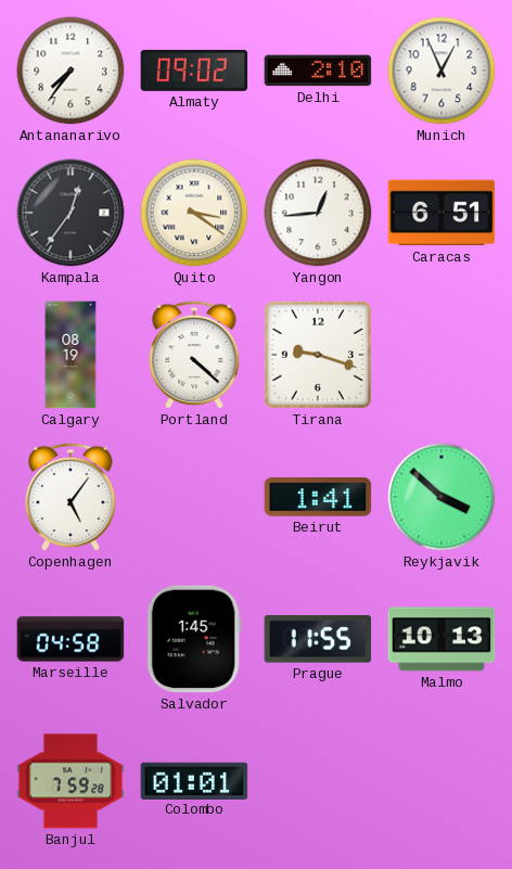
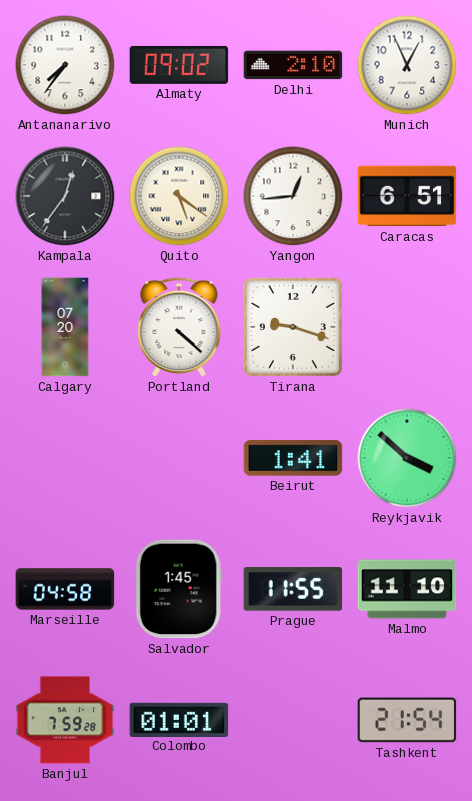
Quito: 3:21 -> 5:21
Calgary: 08:19 -> 07:20
Copenhagen: 5:06 -> none
Malmo: 10:13 -> 11:10
Tashkent: none -> 21:54
